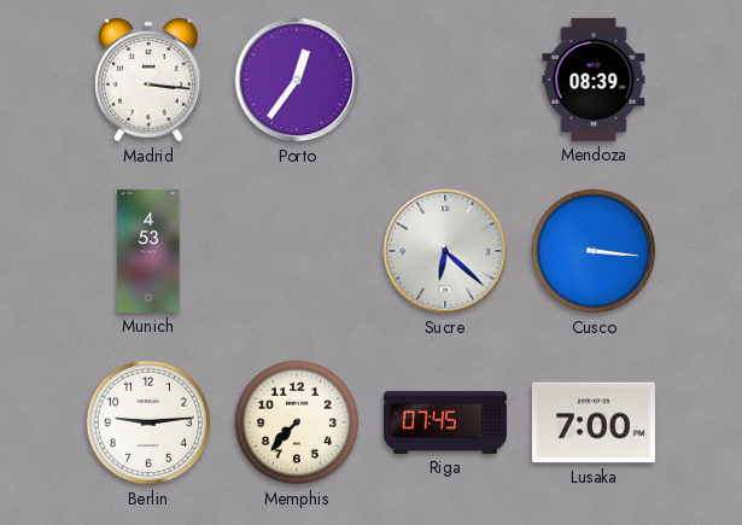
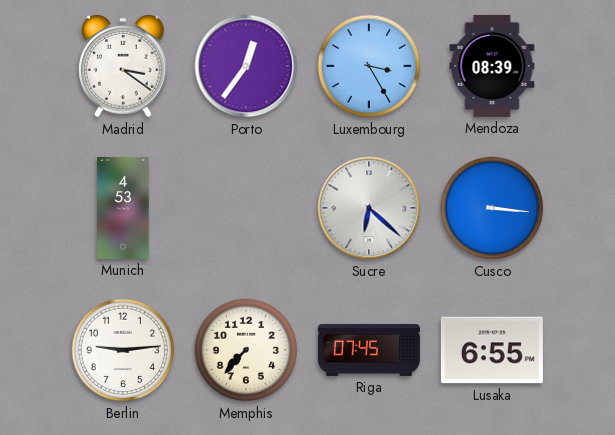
Madrid: 3:16 -> 3:21
Luxembourg: none -> 3:25
Lusaka: 7:00 -> 6:55
